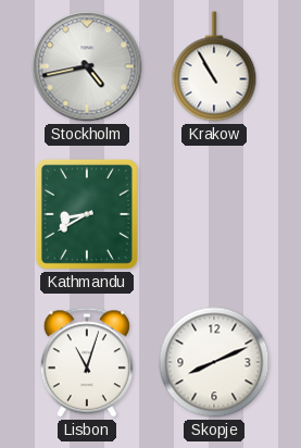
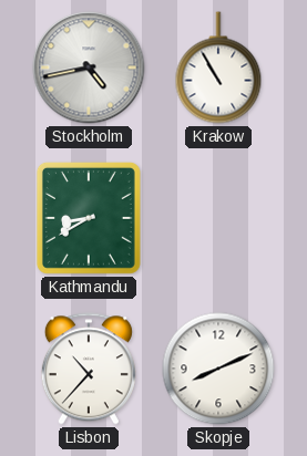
Lisbon: 11:03 -> 10:37
